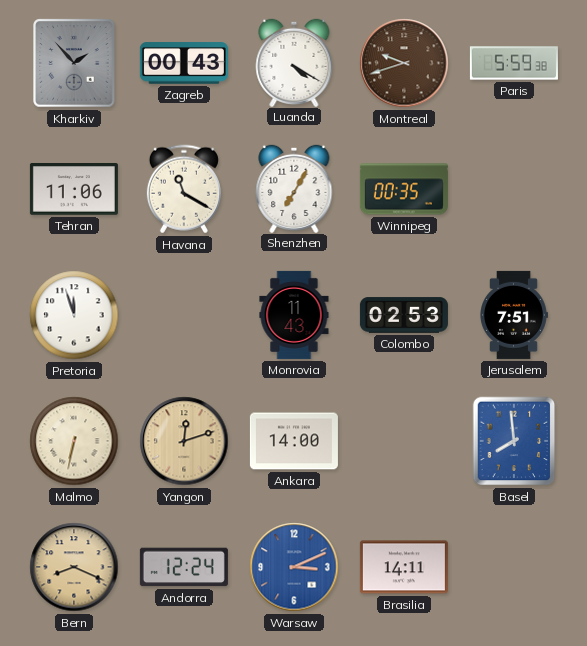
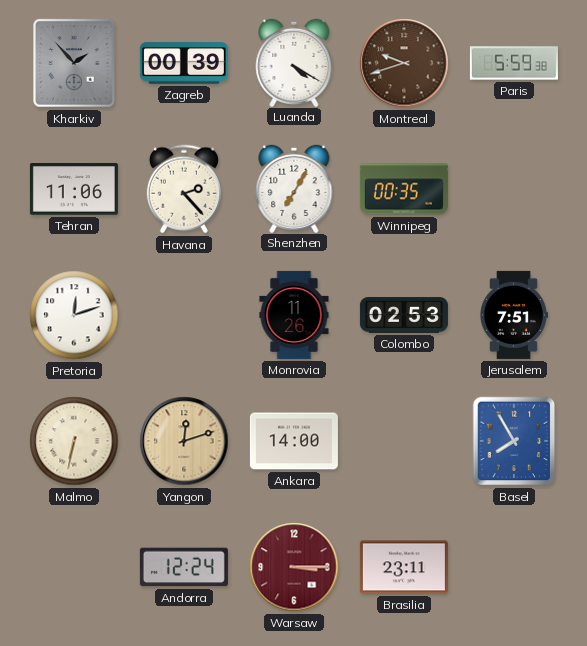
Zagreb: 00:43 -> 00:39
Havana: 11:20 -> 2:23
Pretoria: 11:57 -> 12:12
Monrovia: 11:43 -> 11:26
Basel: 7:59 -> 7:55
Bern: 8:19 -> none
Warsaw: 3:11 -> 3:15
Warsaw dial: blue -> burgundy
Brasilia: 14:11 -> 23:11
